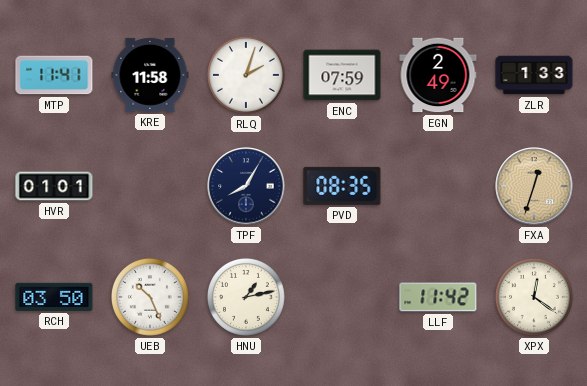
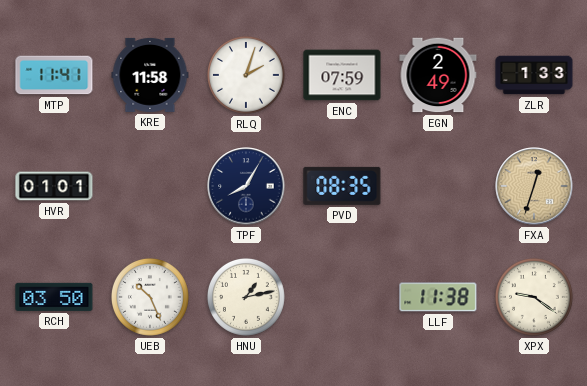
LLF: 11:42 -> 11:38
XPX: 12:21 -> 9:21
